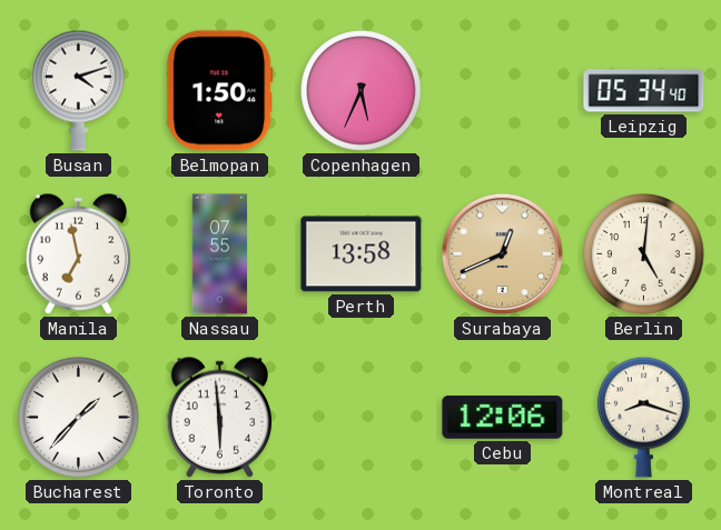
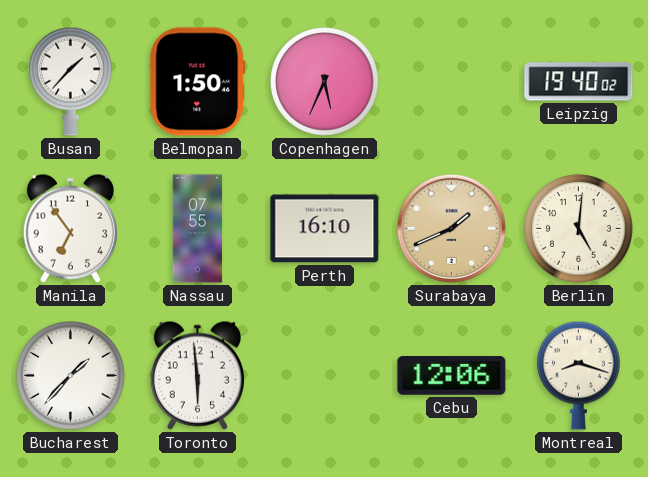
Busan: 4:12 -> 1:37
Leipzig: 05:34 -> 19:40
Manila: 6:58 -> 6:54
Perth: 13:58 -> 16:10
Surabaya: 12:41 -> 1:41
